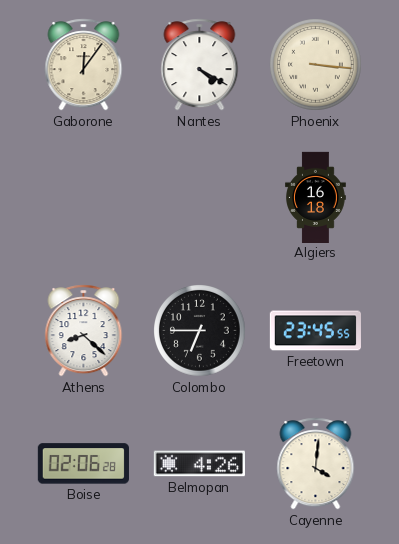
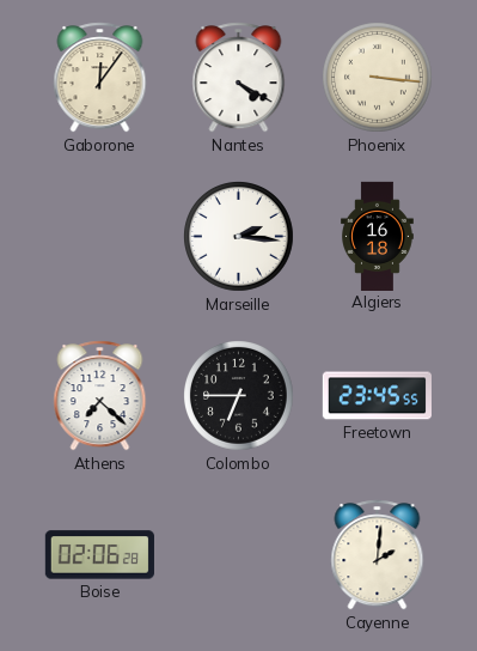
Marseille: none -> 2:16
Athens: 8:22 -> 7:22
Belmopan: 4:26 -> none
Cayenne: 4:01 -> 2:01
